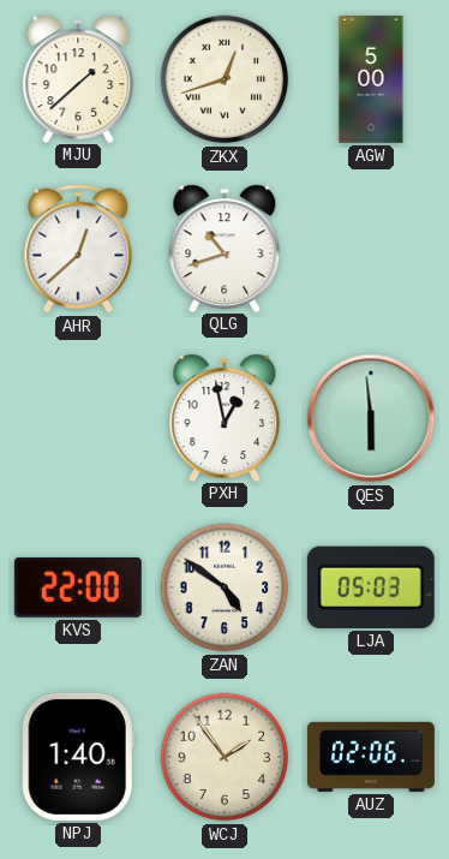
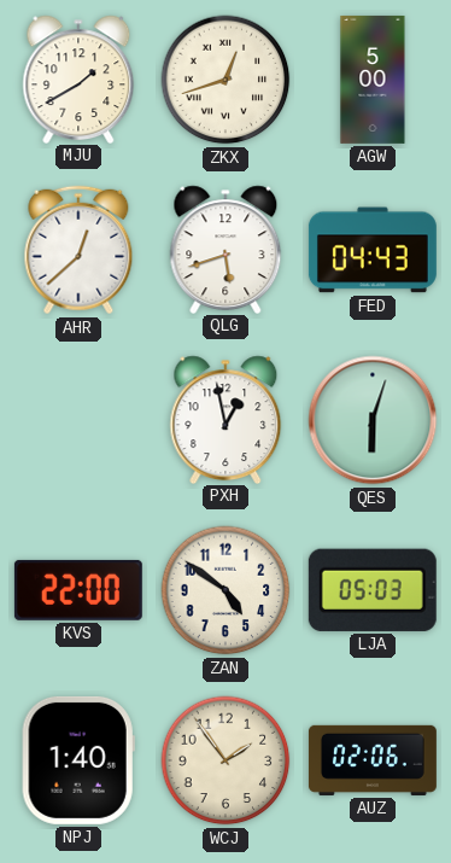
MJU: 1:38 -> 1:40
QLG: 10:42 -> 5:42
FED: none -> 04:43
QES: 5:59 -> 6:03
